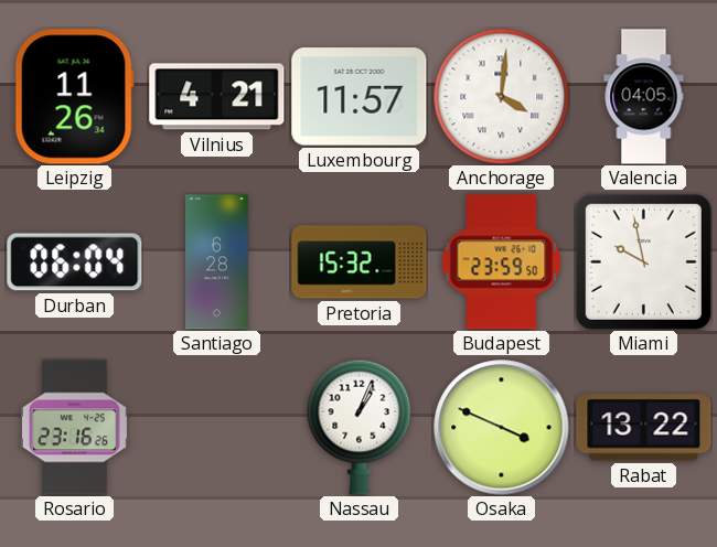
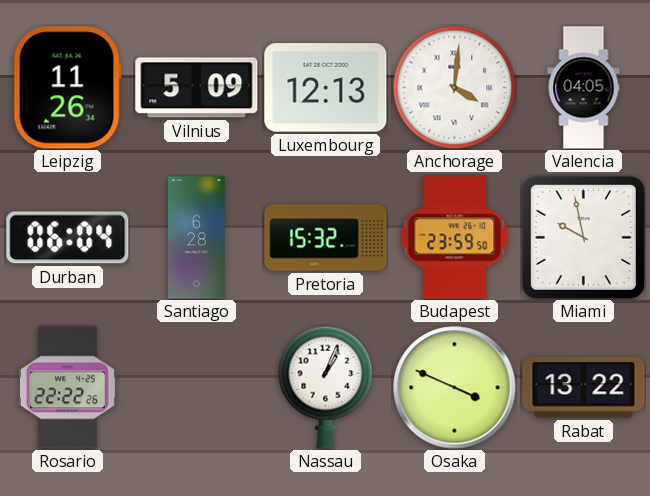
Vilnius: 4:21 -> 5:09
Luxembourg: 11:57 -> 12:13
Rosario: 23:16 -> 22:22
